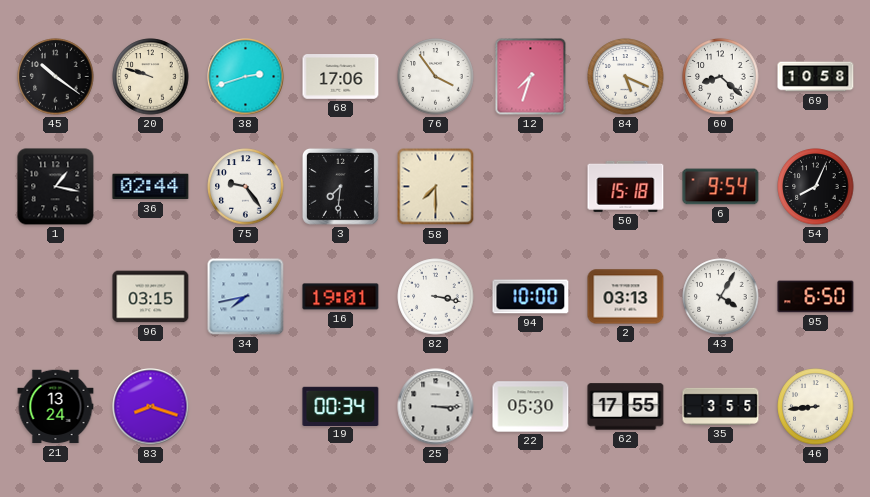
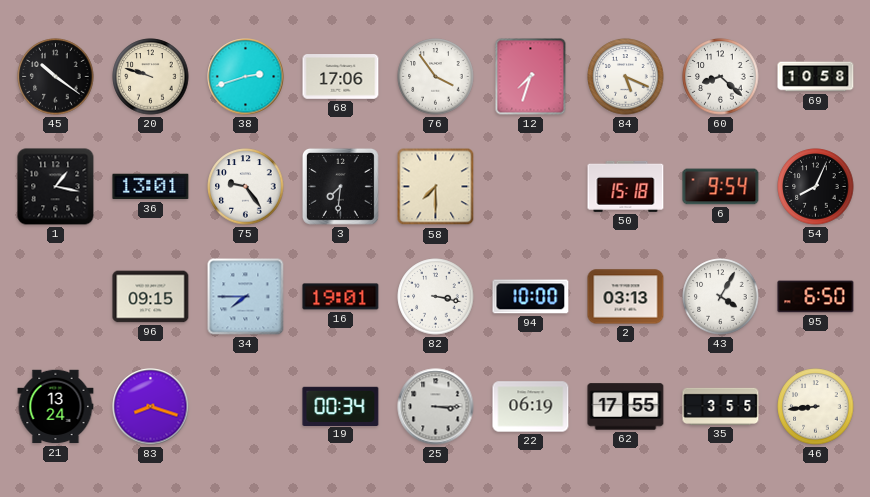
36: 02:44 -> 13:01
96: 03:15 -> 09:15
34: 7:43 -> 7:45
22: 05:30 -> 06:19
